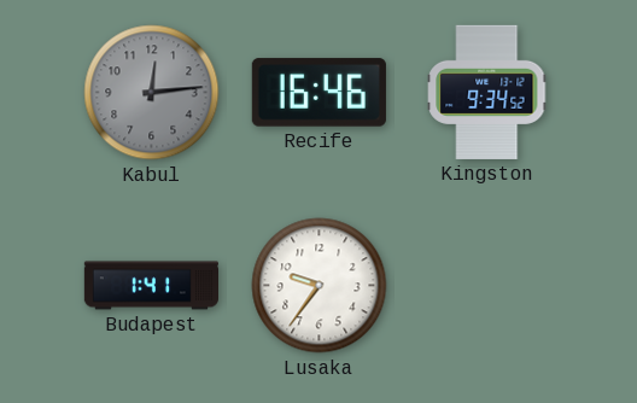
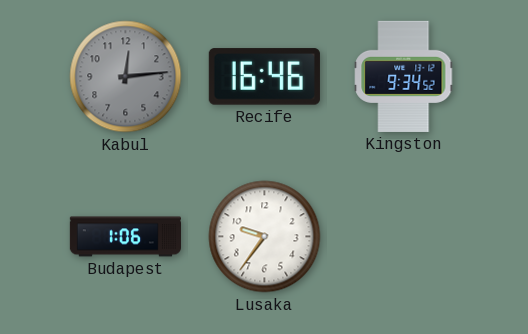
Budapest: 1:41 -> 1:06
